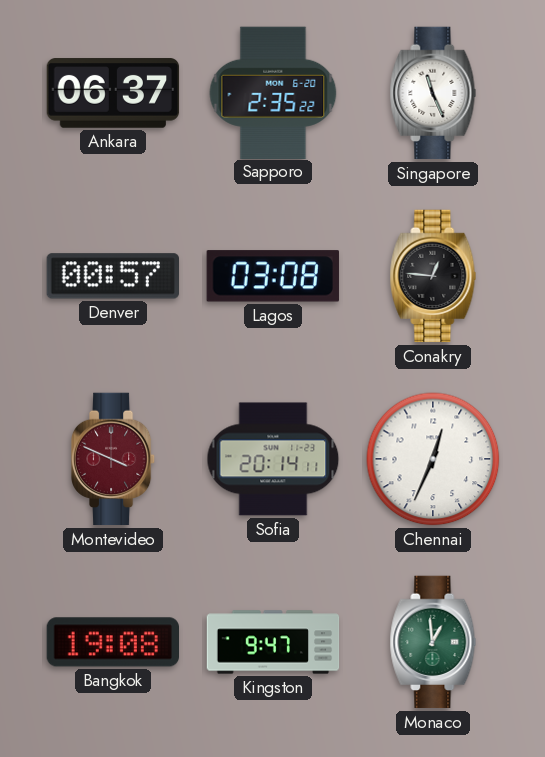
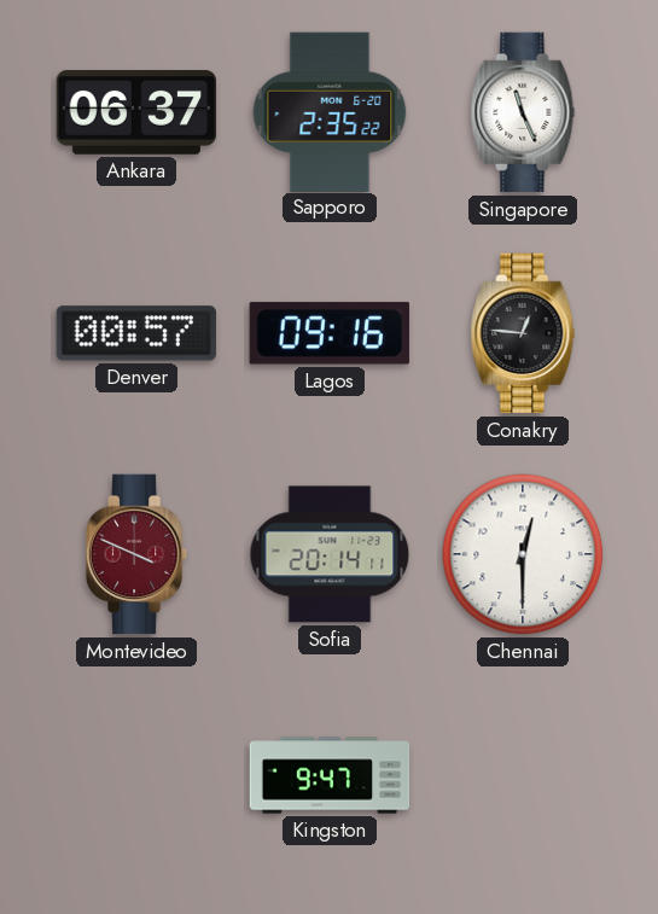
Lagos: 03:08 -> 09:16
Chennai: 12:34 -> 12:30
Bangkok: 19:08 -> none
Monaco: 12:59 -> none
